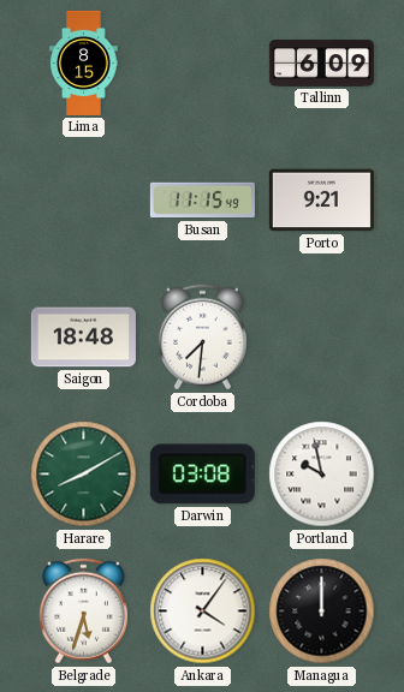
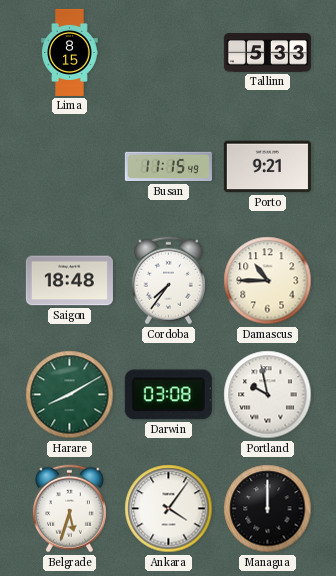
Tallinn: 6:09 -> 5:33
Cordoba: 7:31 -> 7:36
Damascus: none -> 10:45
